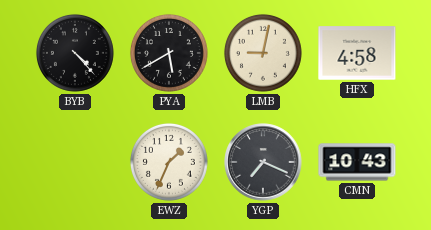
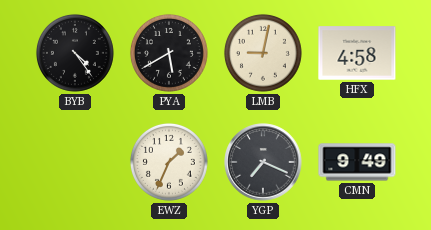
BYB: 4:23 -> 4:24
CMN: 10:43 -> 9:49
